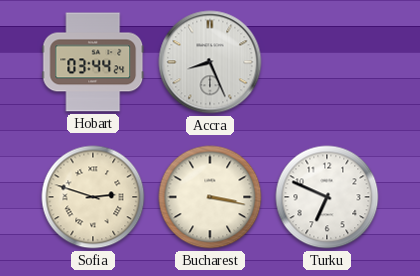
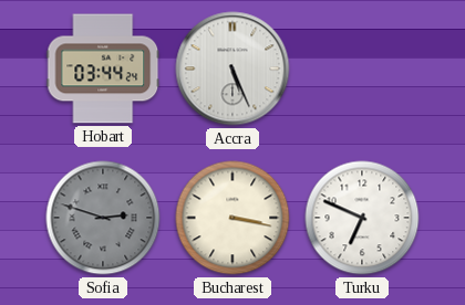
Accra: 8:26 -> 5:26
Sofia dial: cream -> grey
